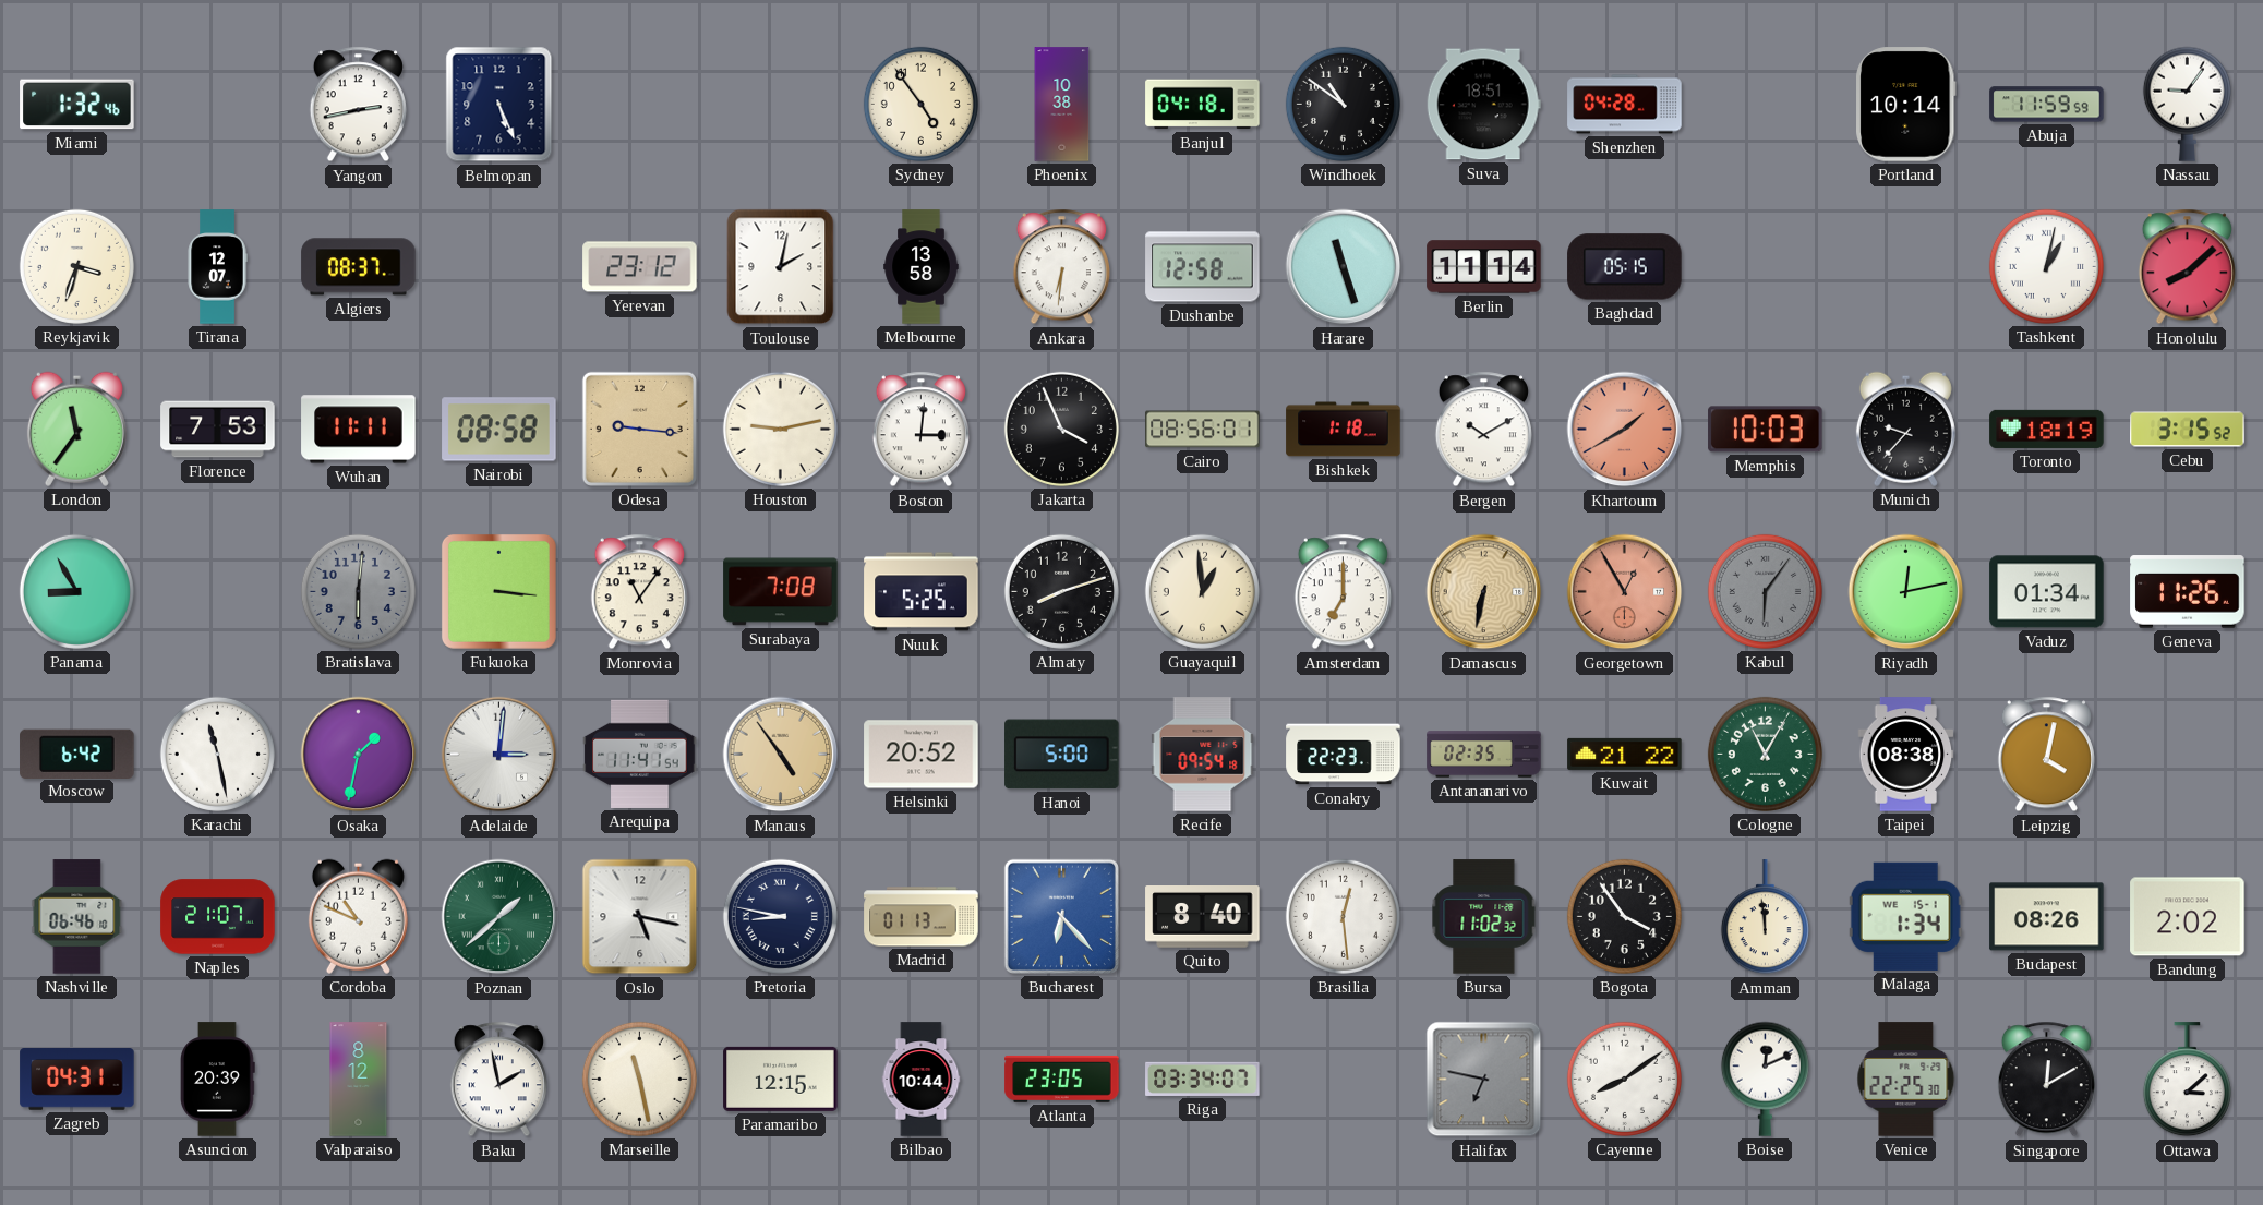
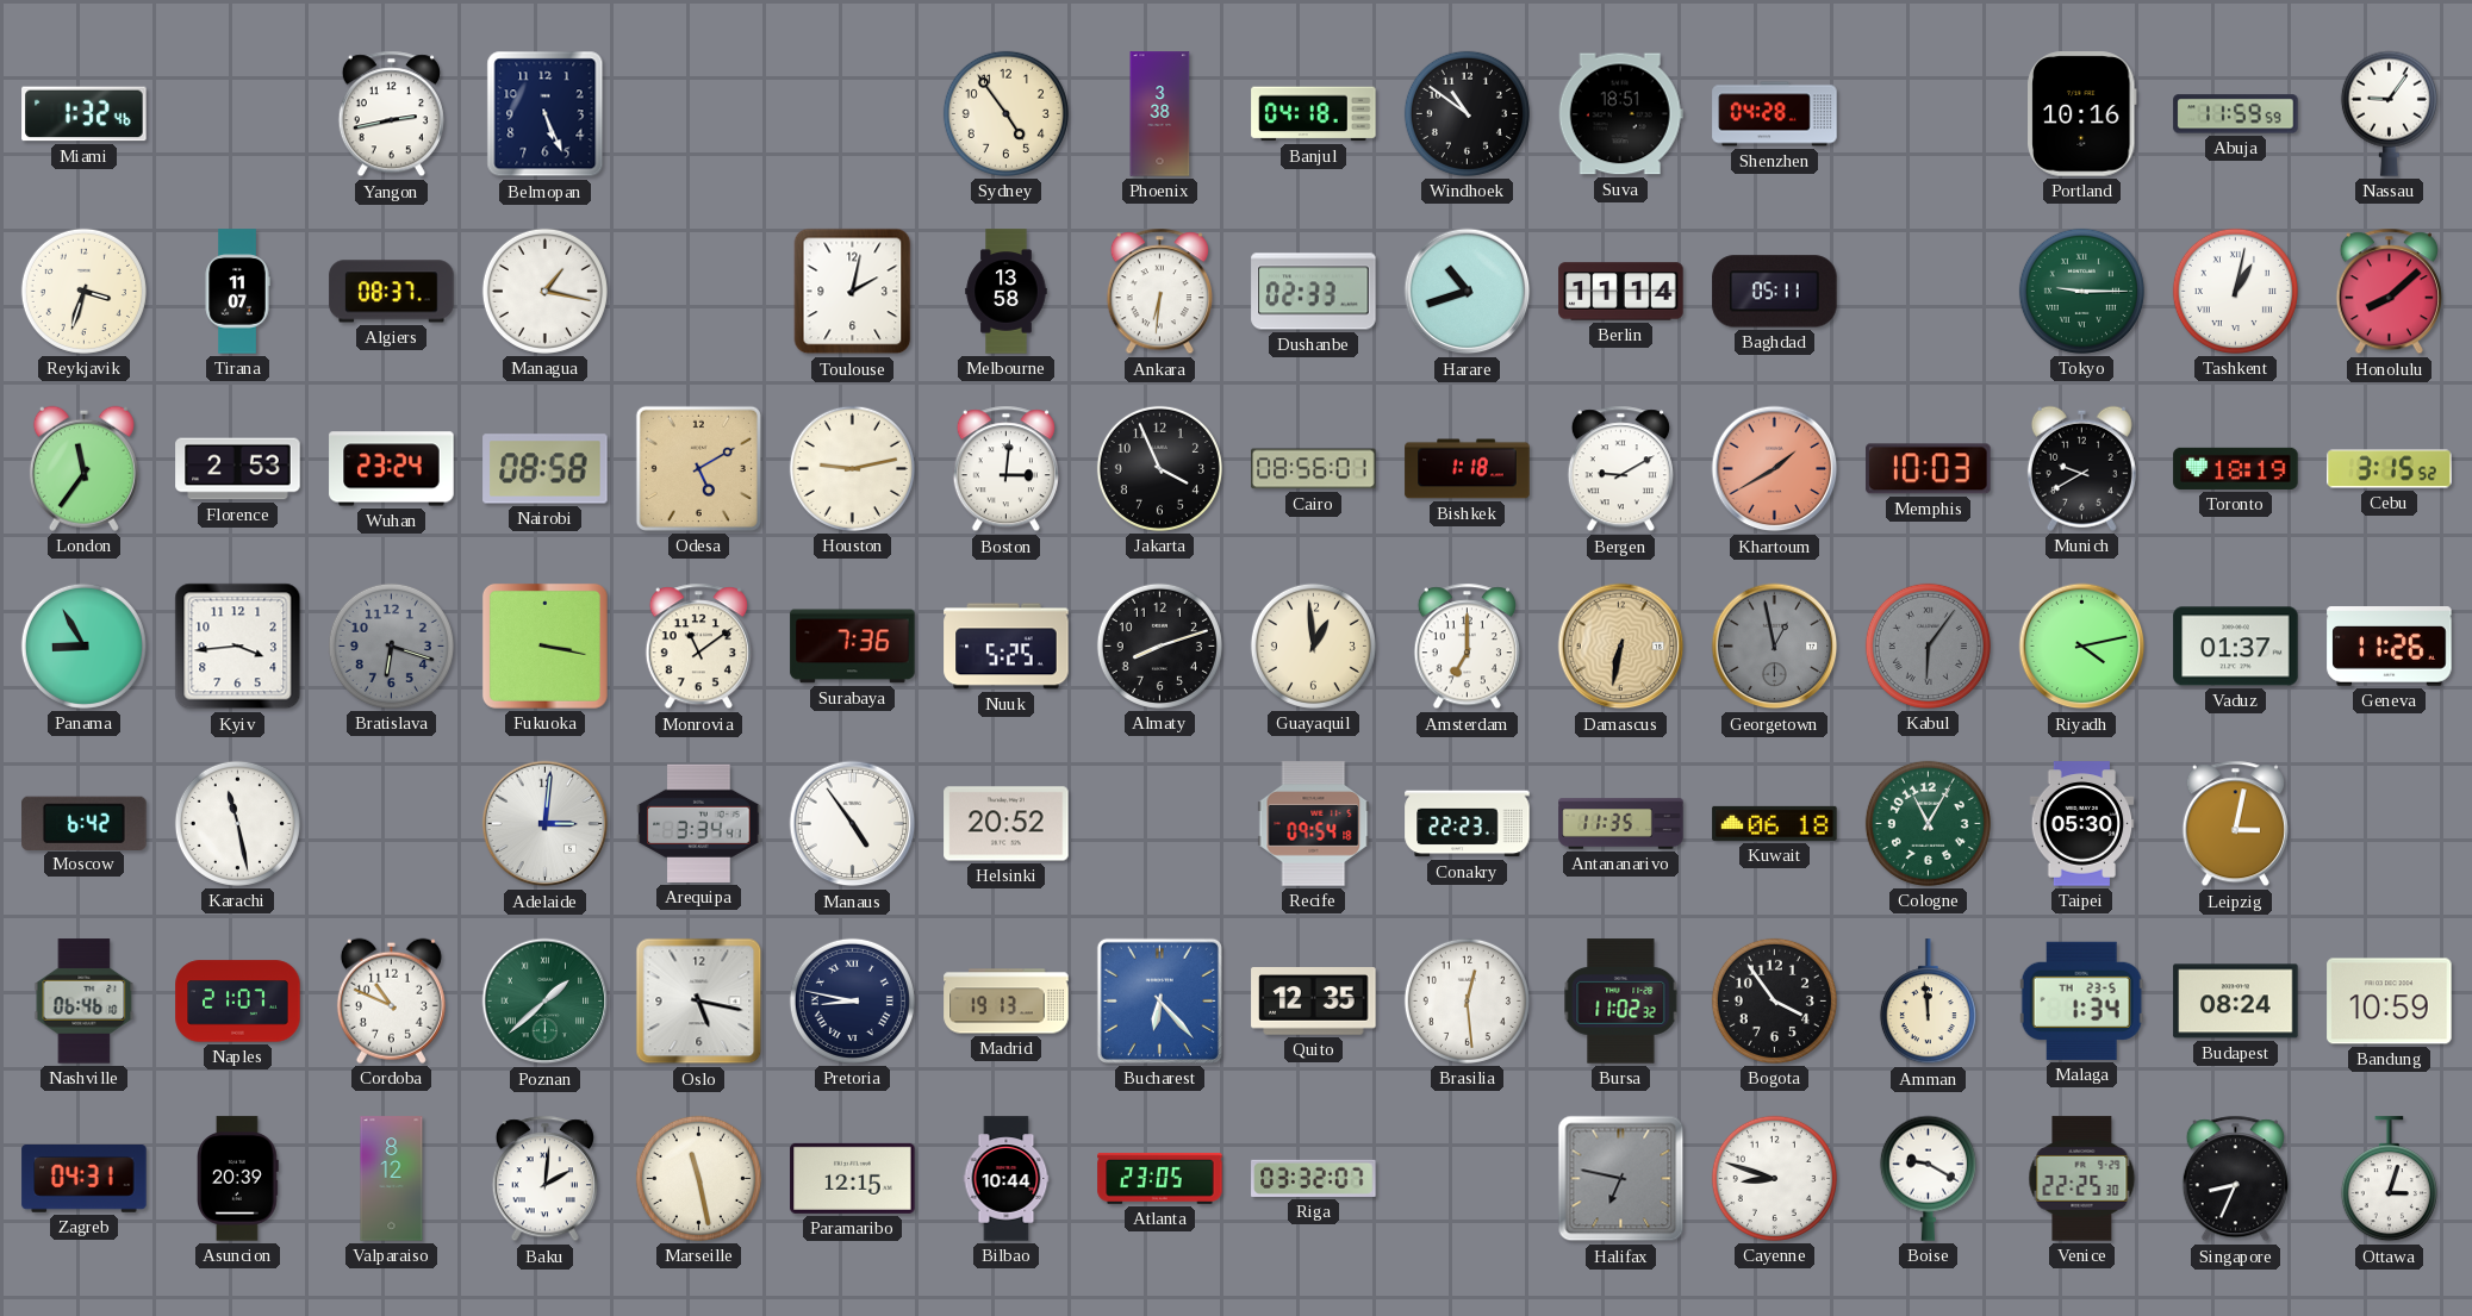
Phoenix: 10:38 -> 3:38
Portland: 10:14 -> 10:16
Tirana: 12:07 -> 11:07
Managua: none -> 1:17
Yerevan: 23:12 -> none
Dushanbe: 12:58 -> 02:33
Harare: 11:27 -> 10:42
Baghdad: 05:15 -> 05:11
Tokyo: none -> 9:15
Florence: 7:53 -> 2:53
Wuhan: 11:11 -> 23:24
Odesa: 9:16 -> 5:10
Bergen: 10:10 -> 9:10
Munich: 9:37 -> 9:40
Kyiv: none -> 3:44
Bratislava: 6:01 -> 6:18
Fukuoka: 3:16 -> 3:17
Monrovia: 11:06 -> 11:09
Surabaya: 7:08 -> 7:36
Georgetown: 12:55 -> 12:58
Georgetown dial: salmon -> grey
Riyadh: 12:13 -> 4:13
Vaduz: 01:34 -> 01:37
Osaka: 1:32 -> none
Arequipa: 11:41 -> 3:34
Manaus dial: champagne -> white
Hanoi: 5:00 -> none
Antananarivo: 02:35 -> 11:35
Kuwait: 21:22 -> 06:18
Taipei: 08:38 -> 05:30
Leipzig: 4:02 -> 3:02
Madrid: 01:13 -> 19:13
Quito: 8:40 -> 12:35
Malaga date: WE 15-1 -> TH 23-5
Budapest: 08:26 -> 08:24
Bandung: 2:02 -> 10:59
Baku: 1:58 -> 2:01
Riga: 03:34 -> 03:32
Cayenne: 8:09 -> 8:48
Boise: 12:11 -> 9:20
Singapore: 12:10 -> 8:34
Ottawa: 3:08 -> 3:03
